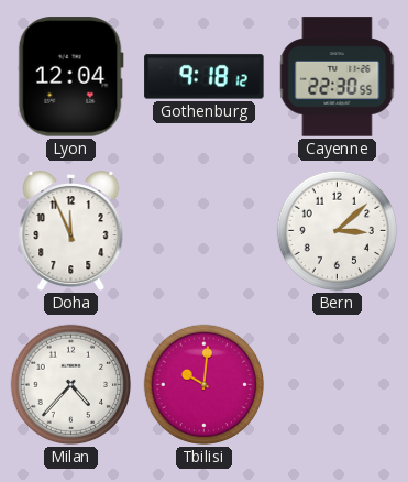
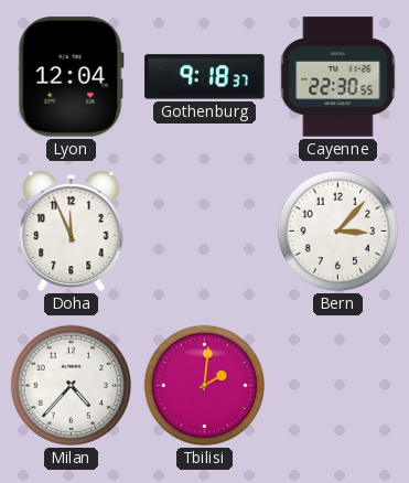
Gothenburg: 9:18:12 -> 9:18:37
Bern: 3:08 -> 3:07
Tbilisi: 10:01 -> 2:01
